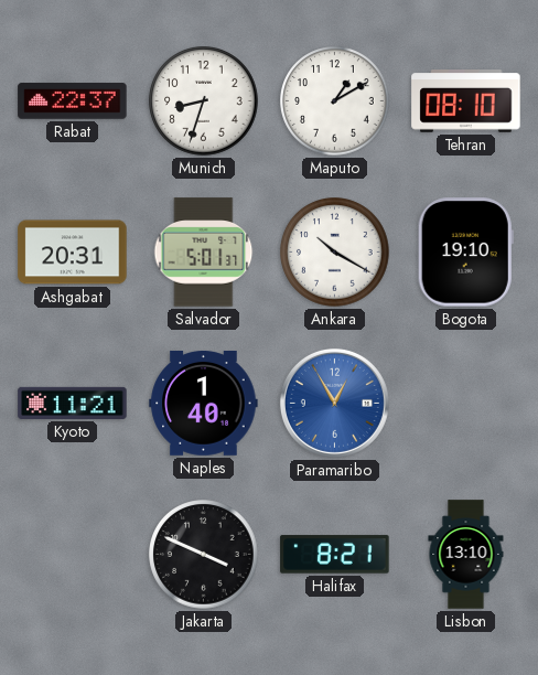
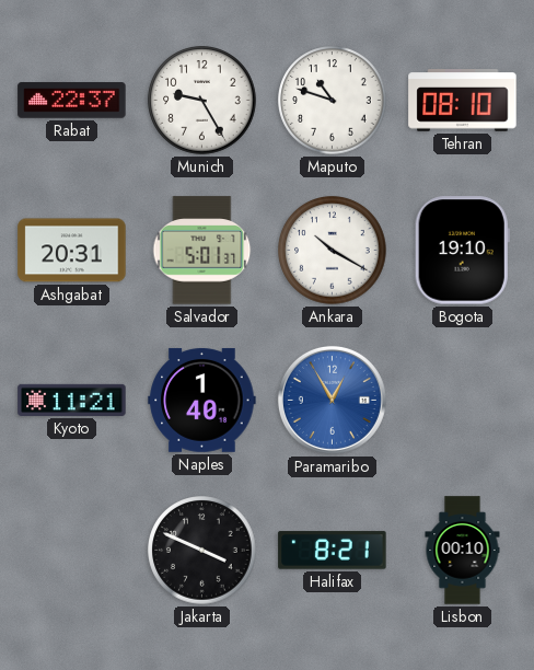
Munich: 8:33 -> 9:25
Maputo: 1:10 -> 10:48
Lisbon: 13:10 -> 00:10
